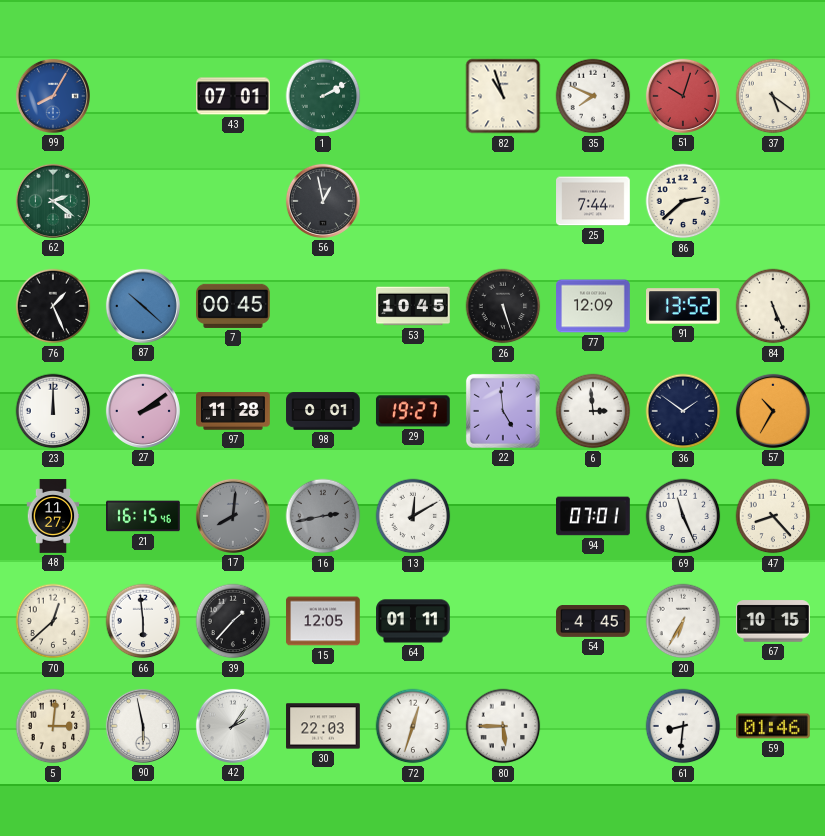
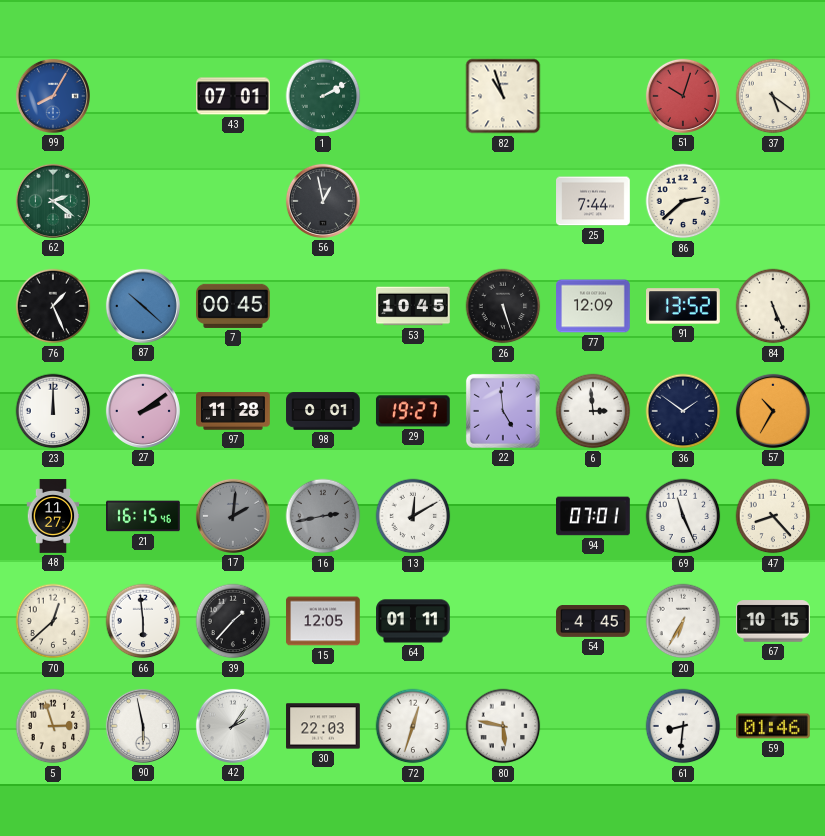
35: 7:49 -> none
17: 8:01 -> 2:01
5: 3:01 -> 2:57
80: 5:45 -> 5:47
